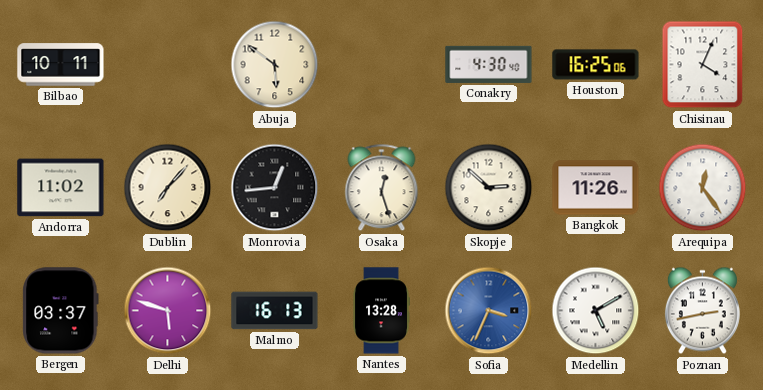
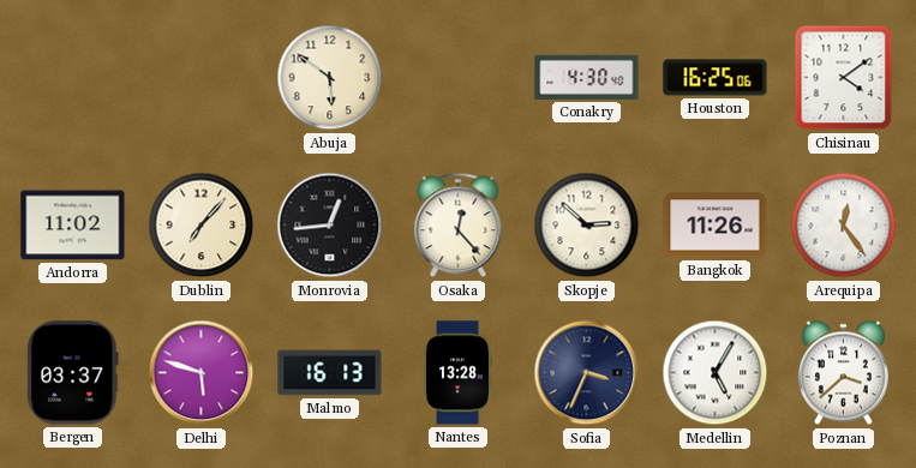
Bilbao: 10:11 -> none
Chisinau: 4:04 -> 4:09
Osaka: 12:27 -> 12:23
Sofia dial: blue -> navy
Medellin: 5:10 -> 5:05
Poznan: 2:43 -> 3:38
